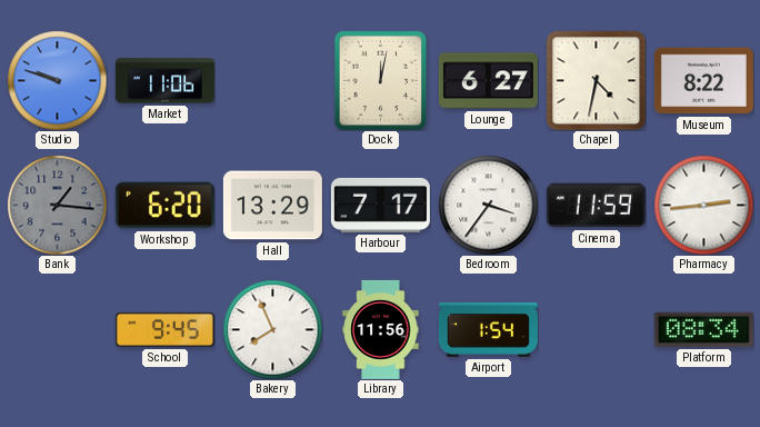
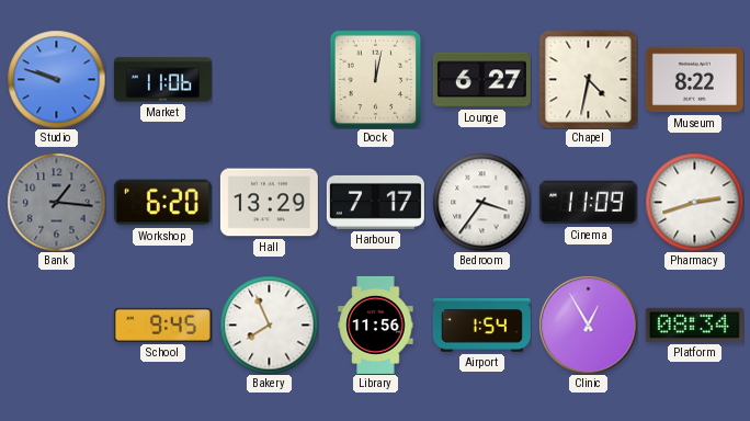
Cinema: 11:59 -> 11:09
Pharmacy: 2:44 -> 2:42
Clinic: none -> 12:55
